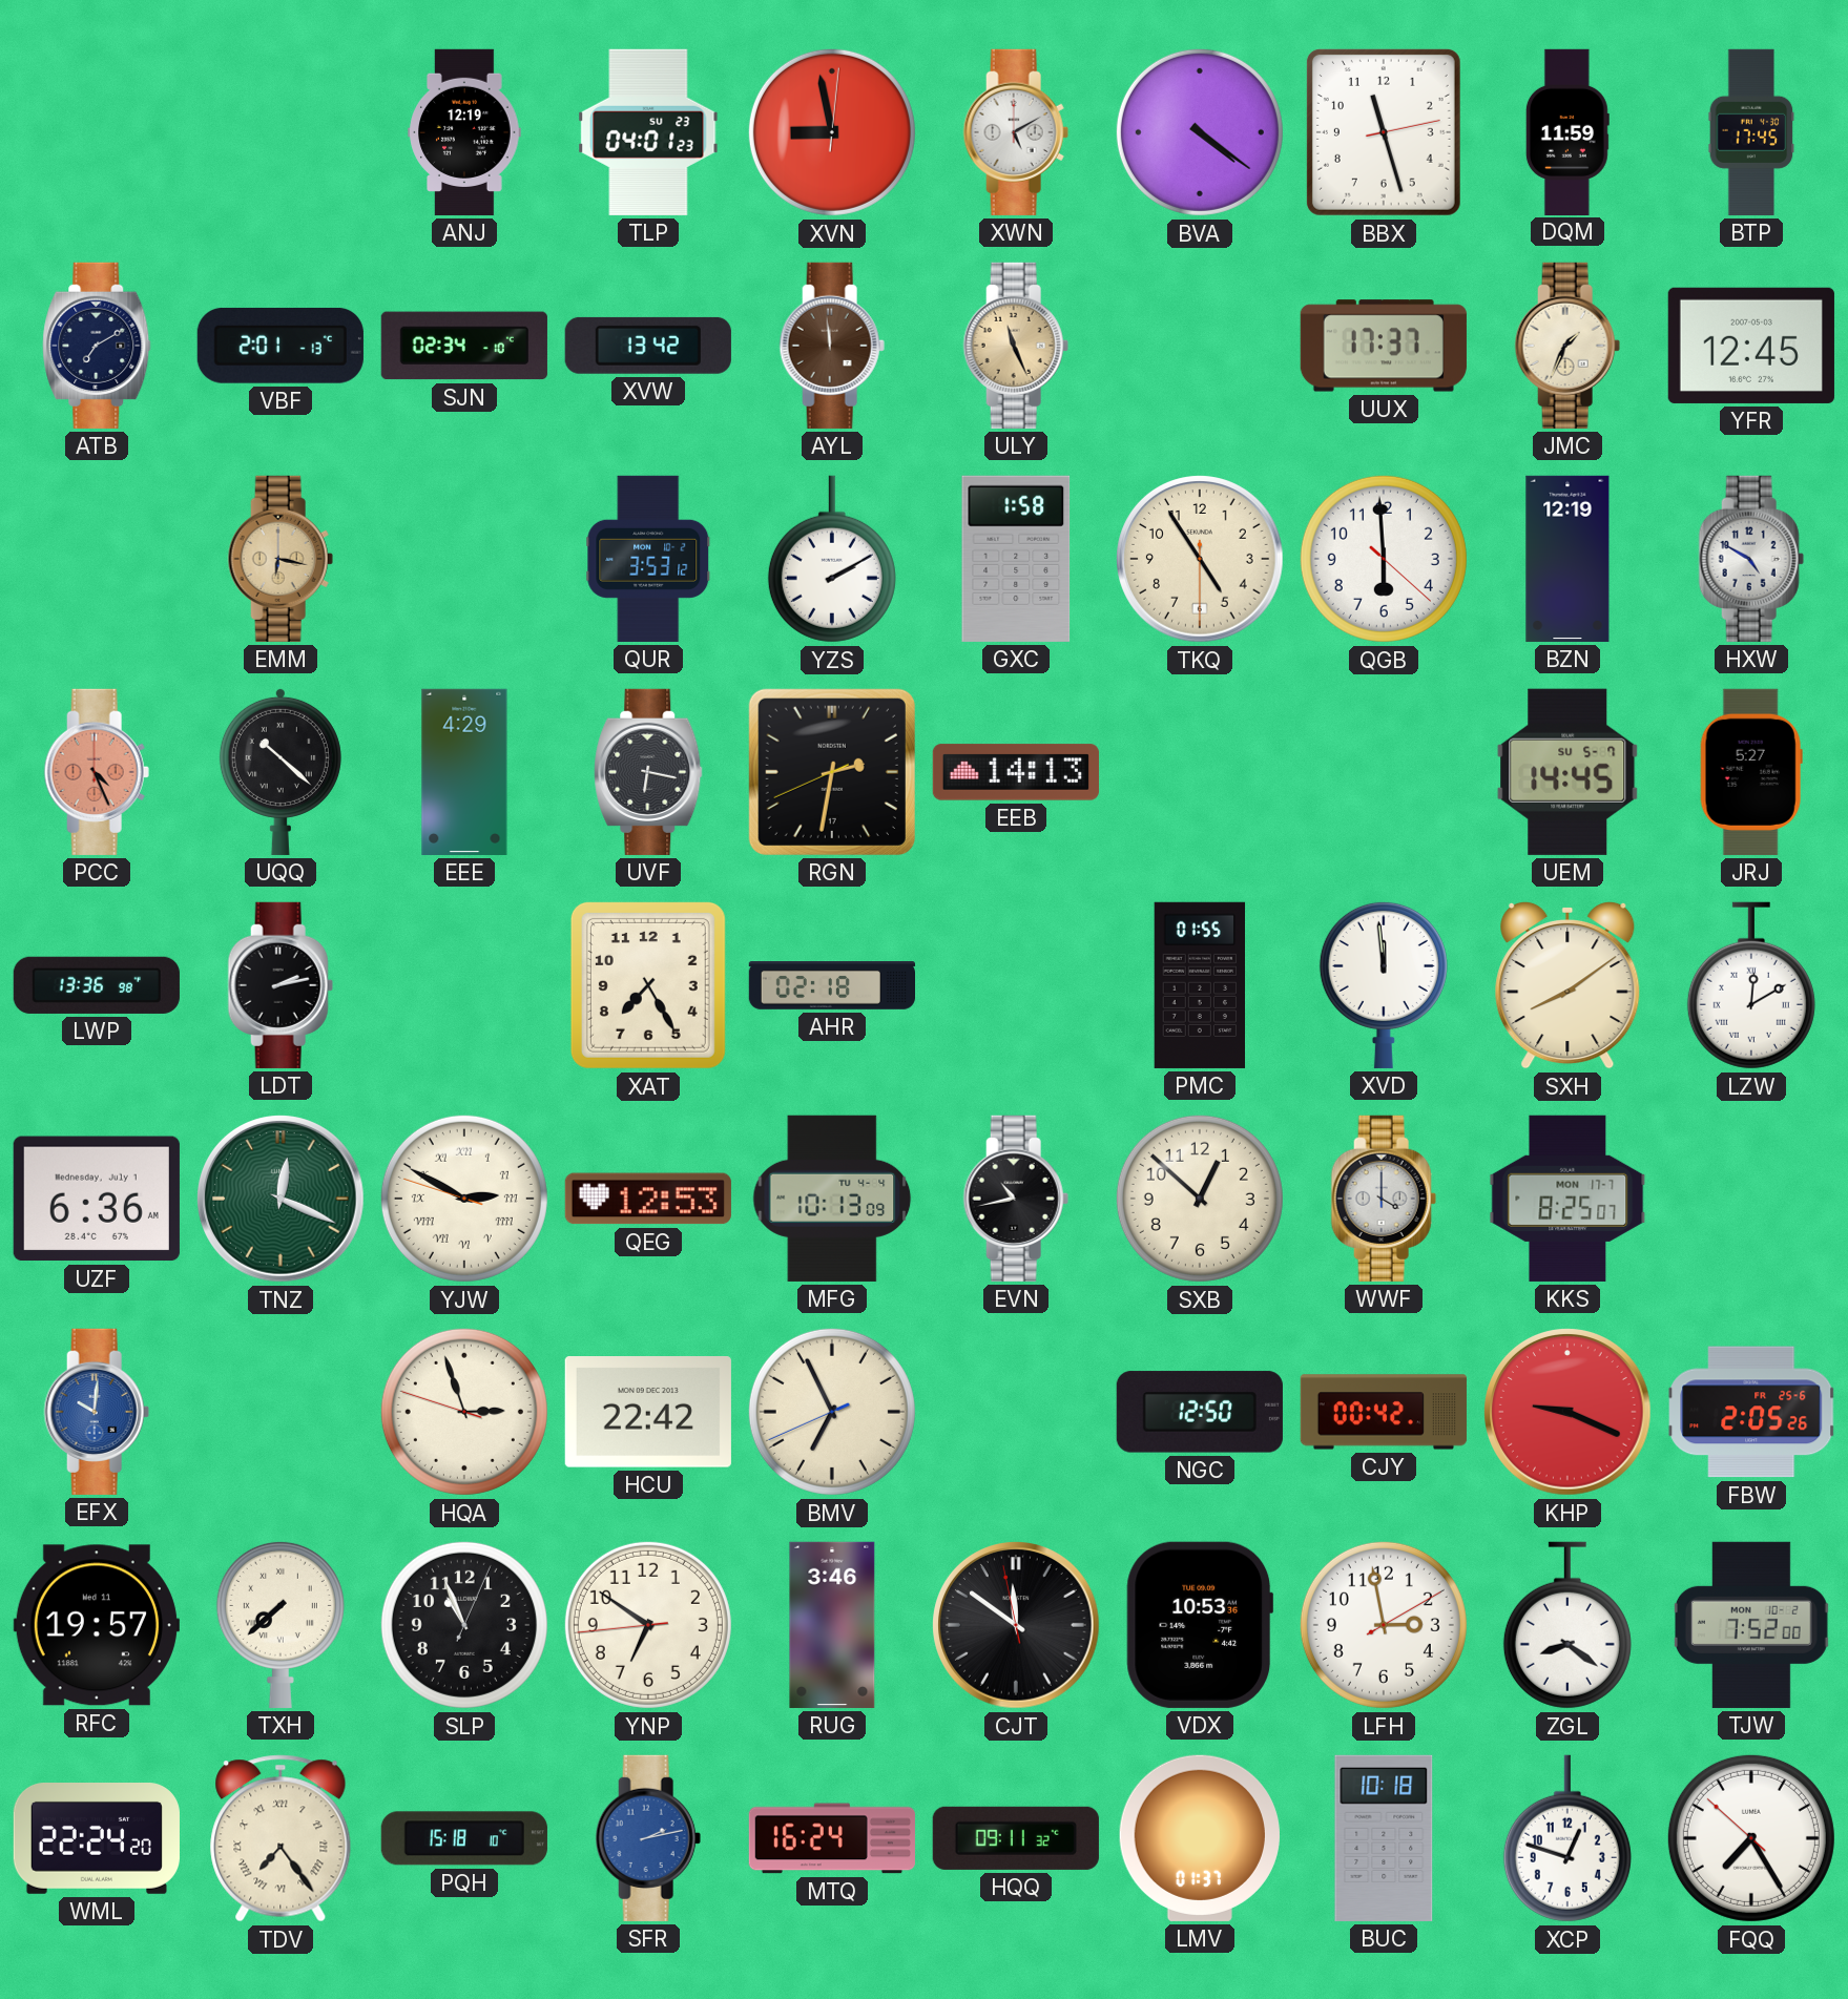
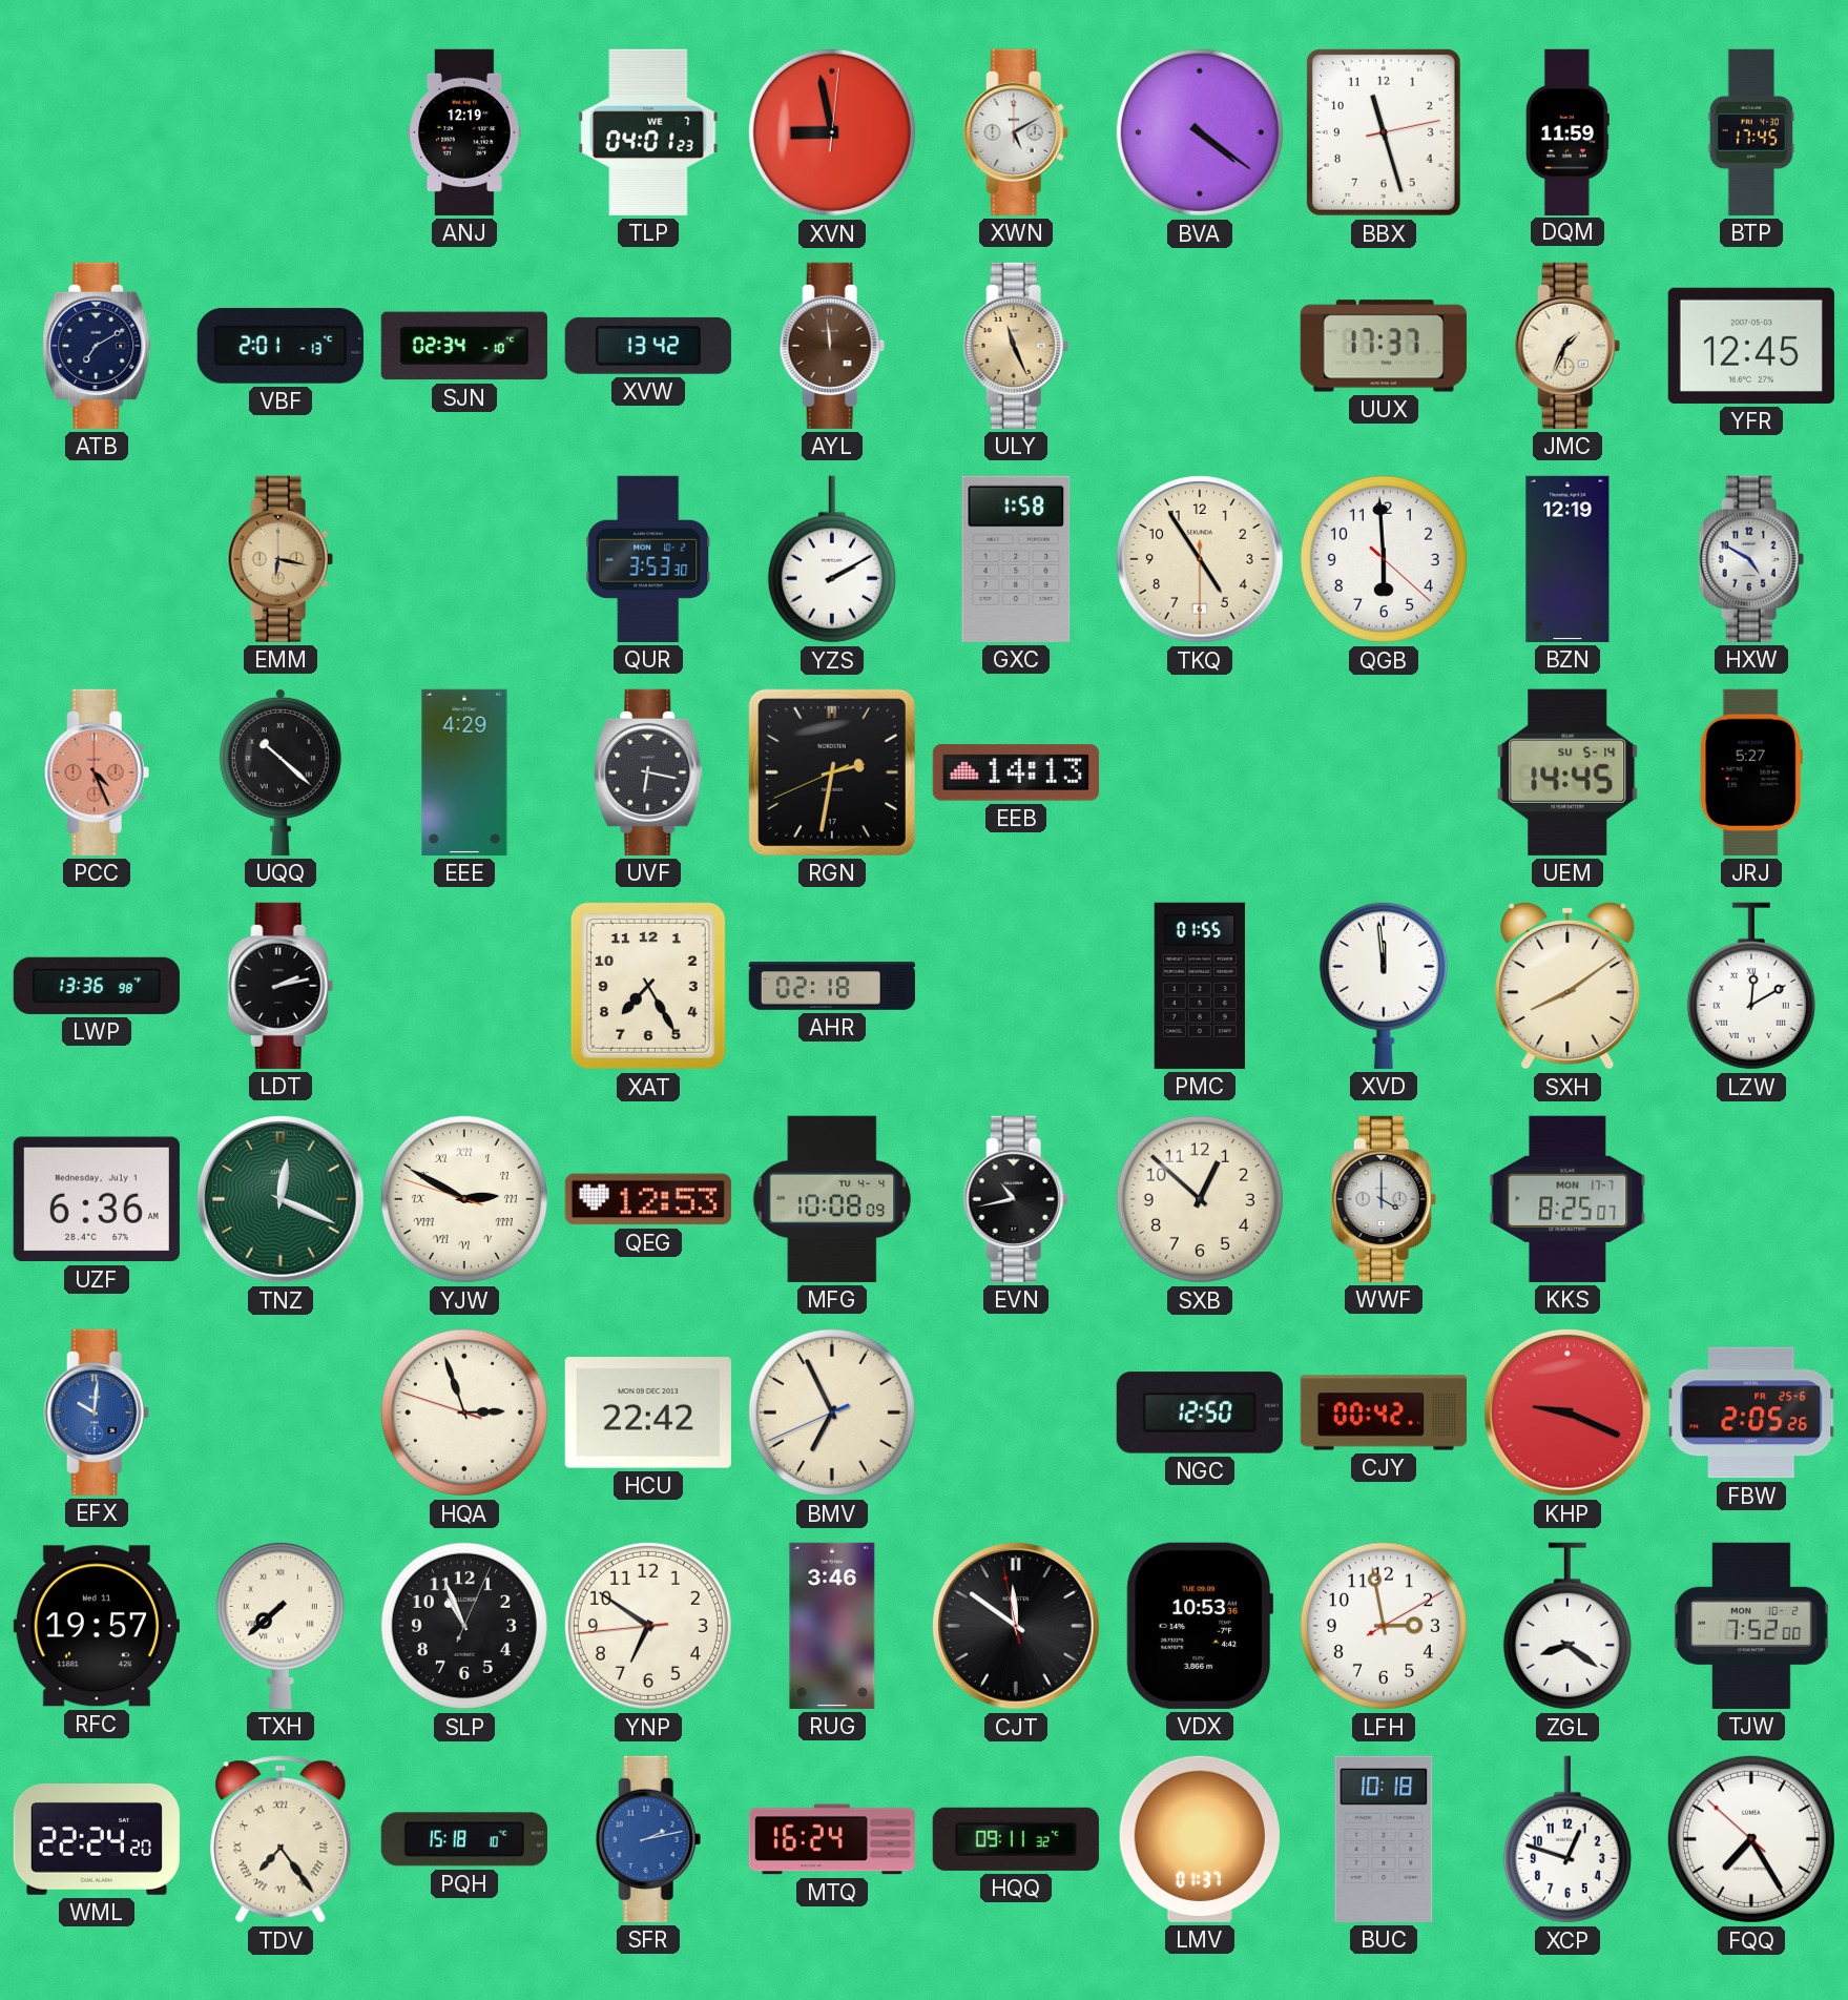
TLP date: SU 23 -> WE 7
QUR: 3:53:12 -> 3:53:30
UEM date: SU 5-7 -> SU 5-14
MFG: 10:13 -> 10:08
